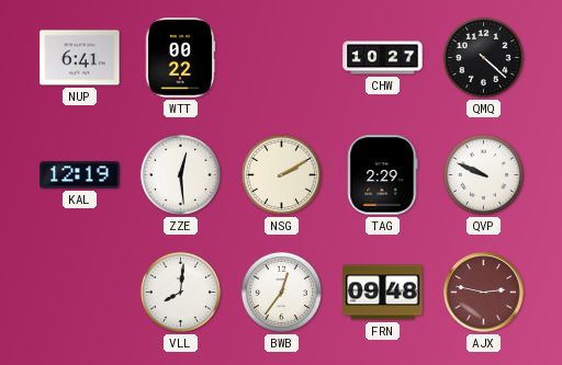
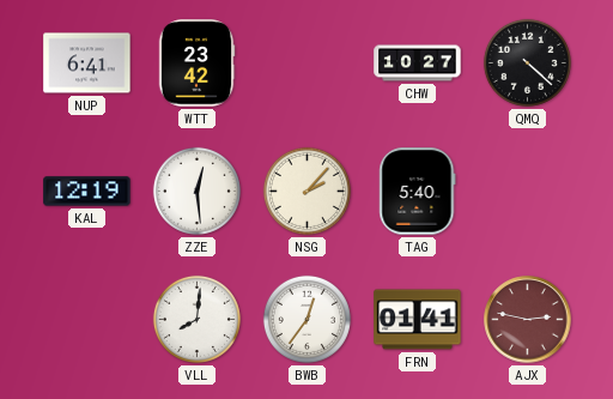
WTT: 00:22 -> 23:42
NSG: 2:10 -> 2:07
TAG: 2:29 -> 5:40
QVP: 9:49 -> none
FRN: 09:48 -> 01:41
